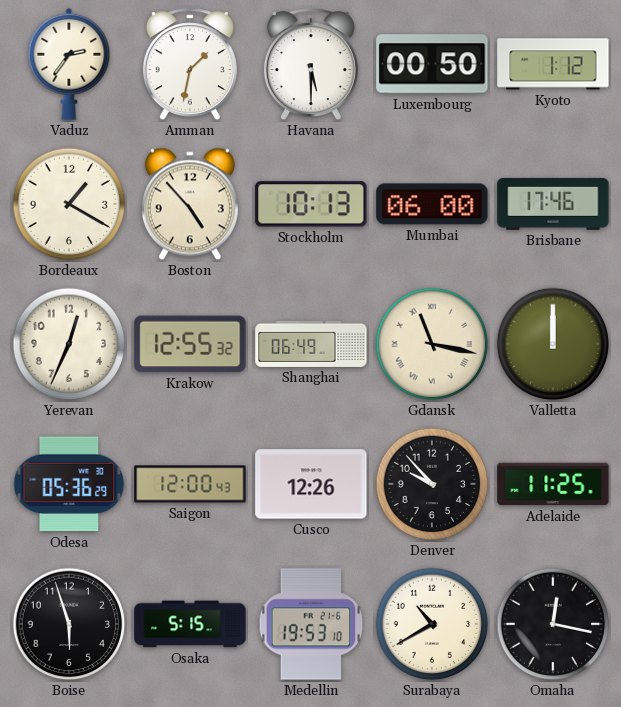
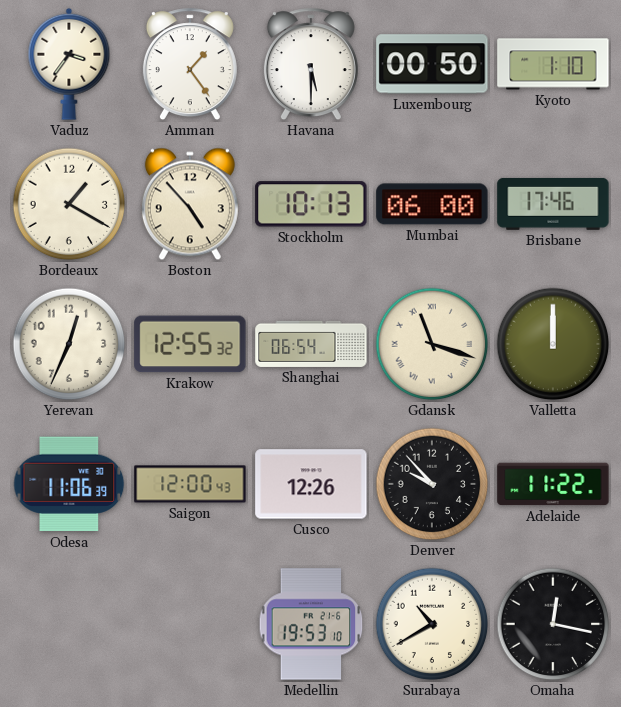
Vaduz: 2:36 -> 3:36
Amman: 1:32 -> 1:24
Kyoto: 1:12 -> 1:10
Shanghai: 06:49 -> 06:54
Gdansk: 11:17 -> 11:18
Odesa: 05:36 -> 11:06
Adelaide: 11:25 -> 11:22
Boise: 5:57 -> none
Osaka: 5:15 -> none
